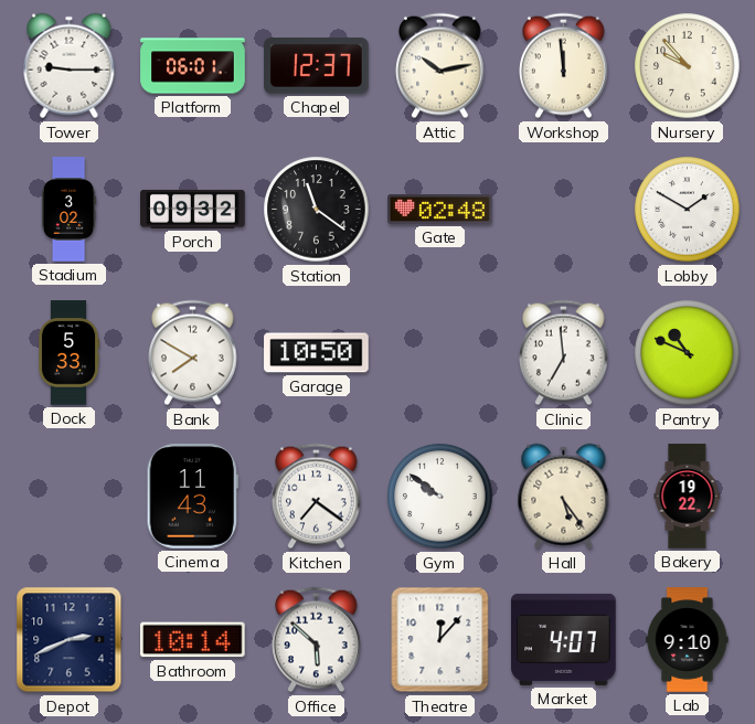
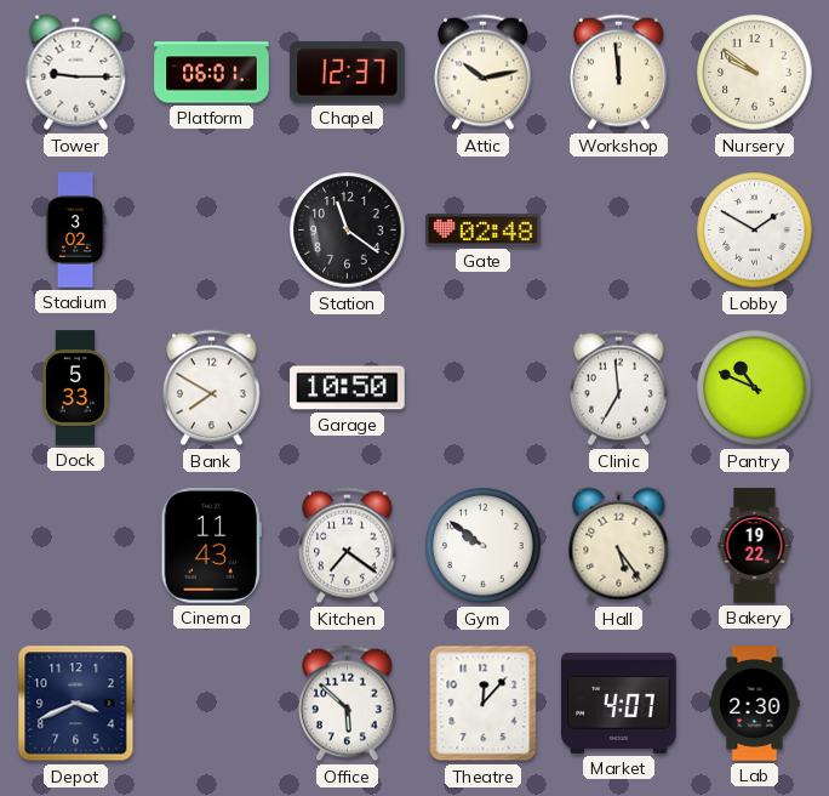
Nursery: 9:53 -> 9:51
Porch: 09:32 -> none
Depot: 2:41 -> 3:41
Bathroom: 10:14 -> none
Lab: 9:10 -> 2:30
